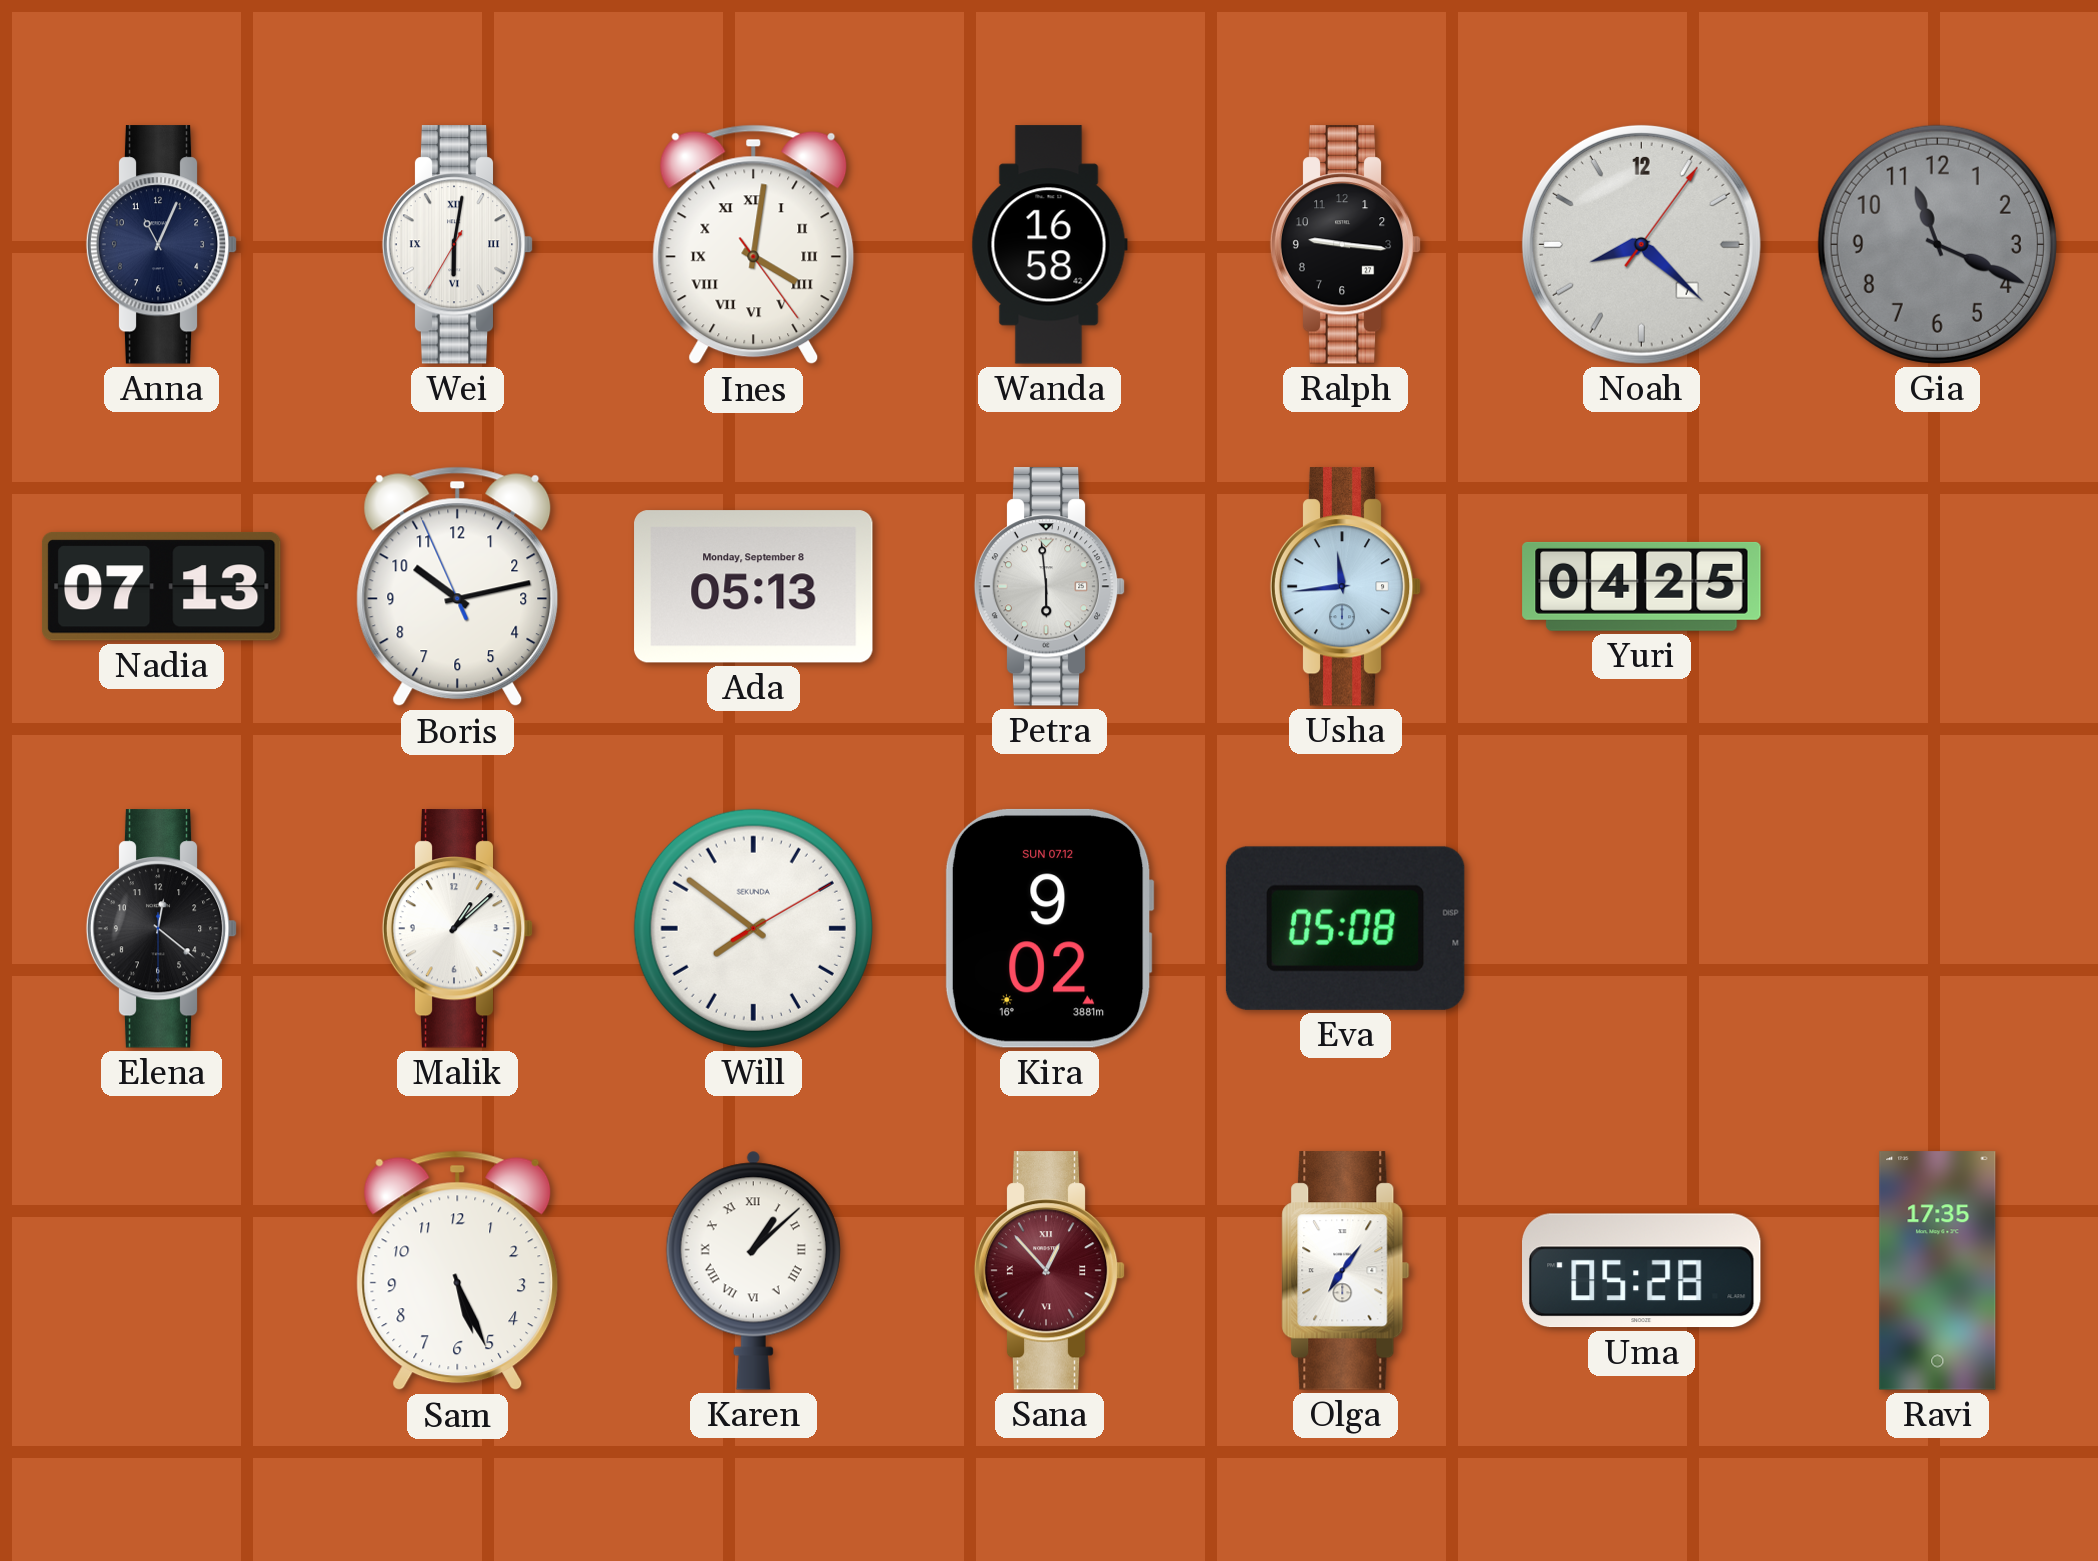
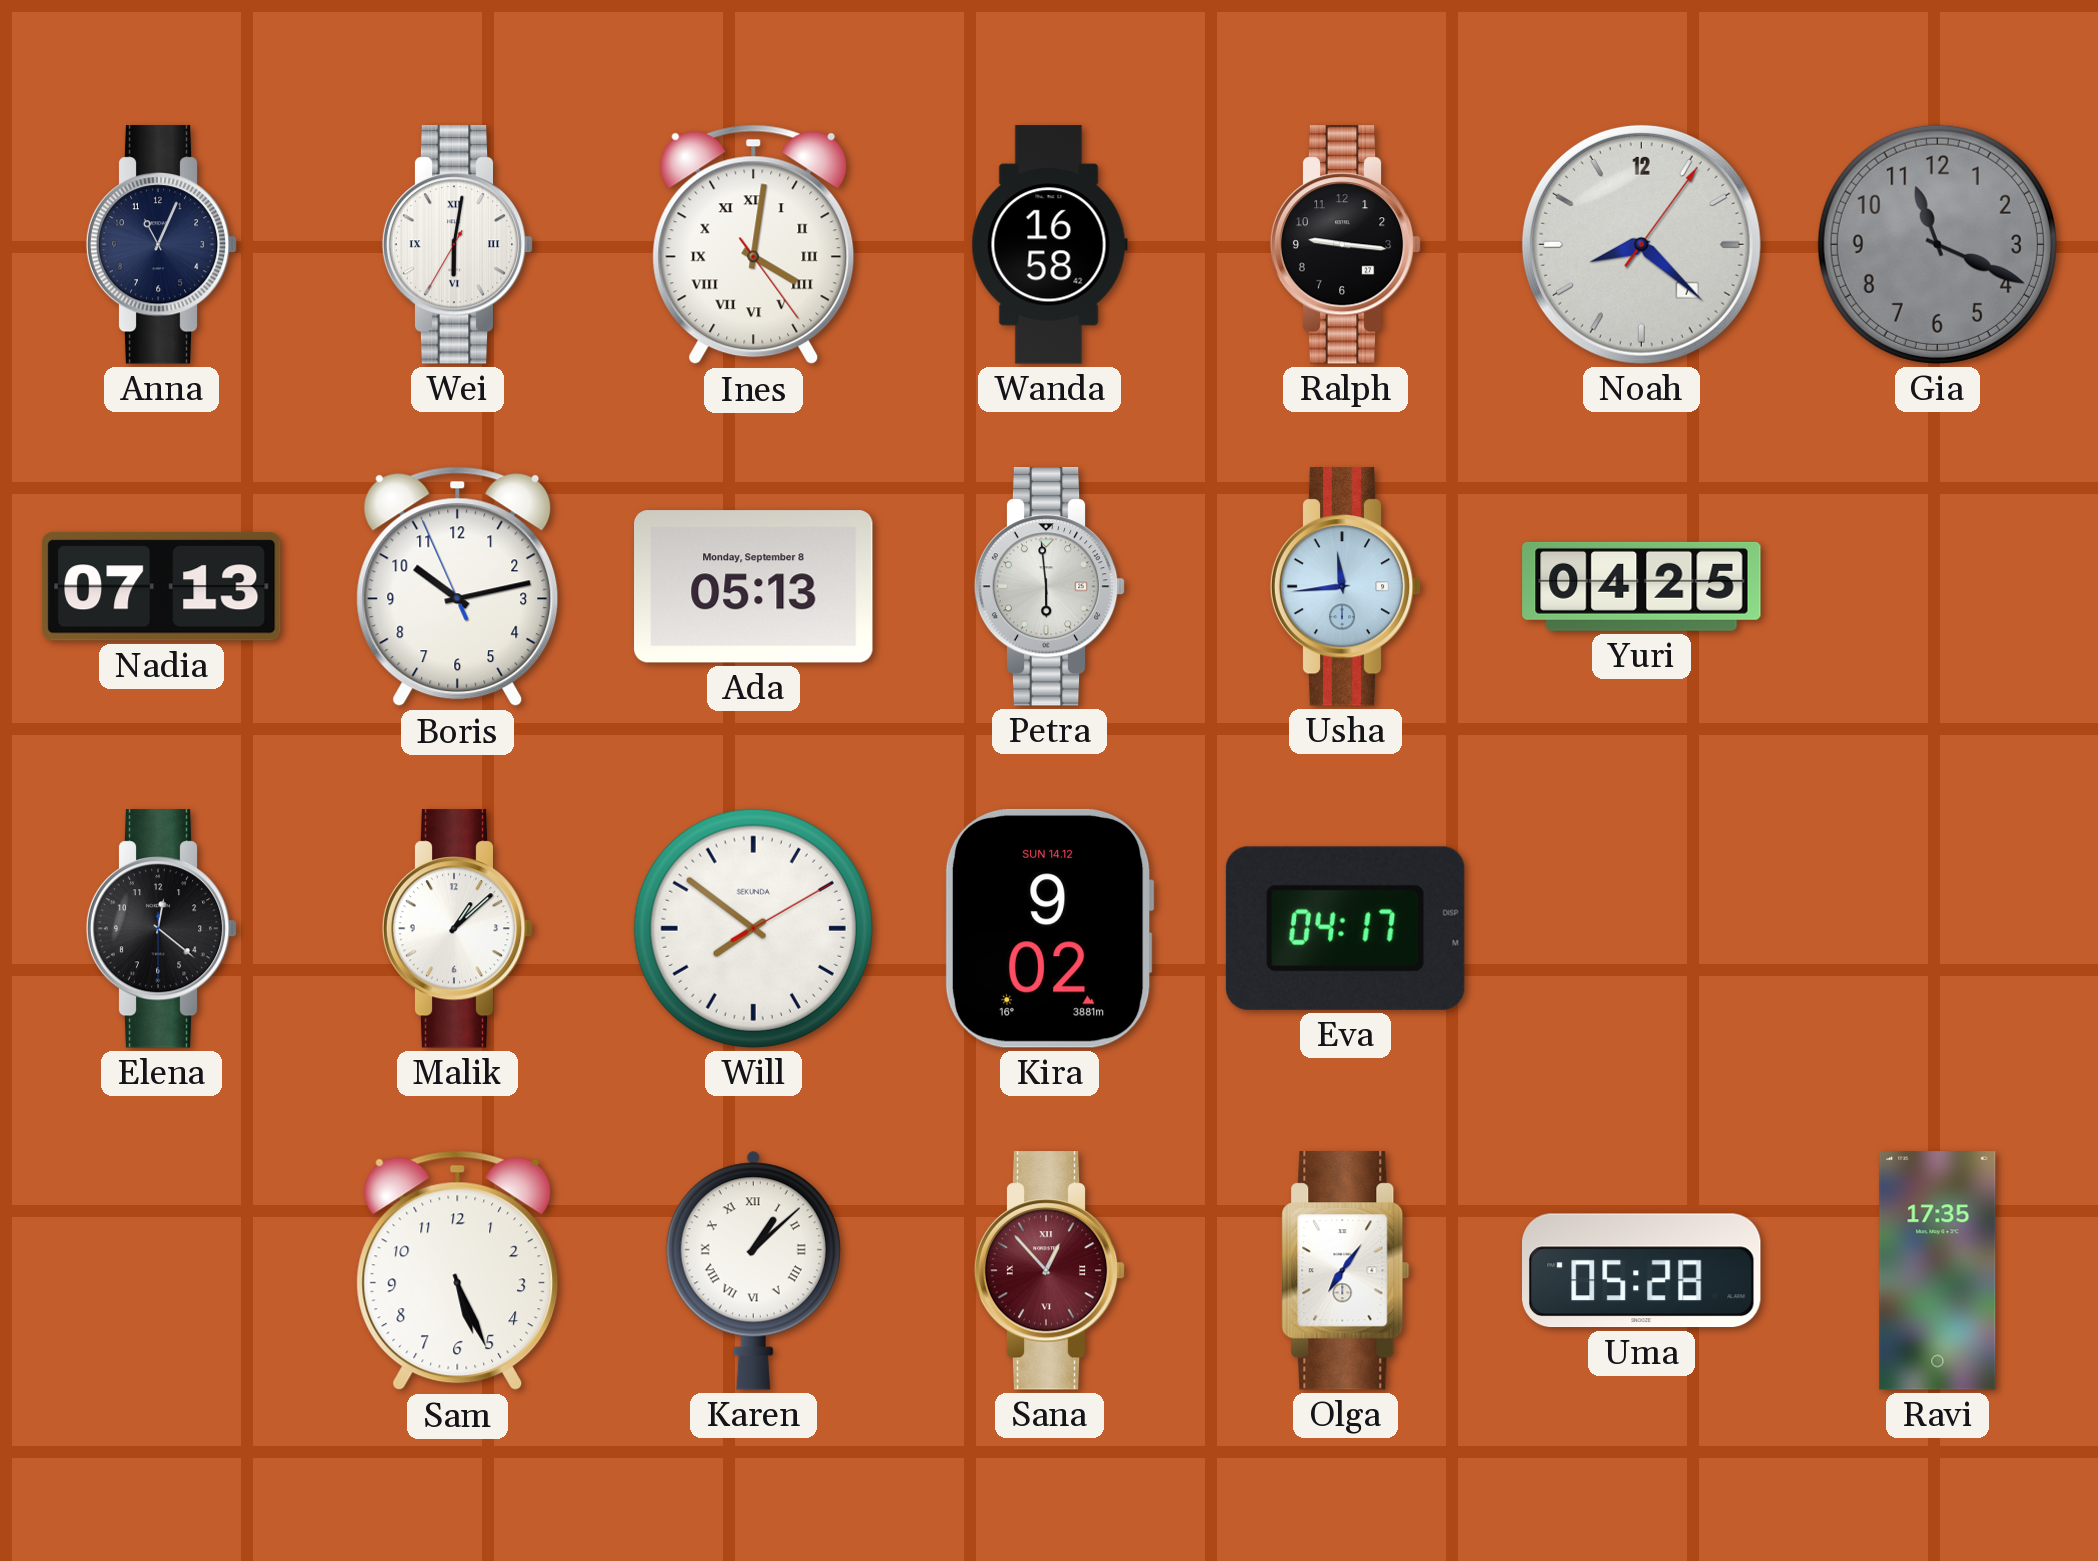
Kira date: SUN 07.12 -> SUN 14.12
Eva: 05:08 -> 04:17
